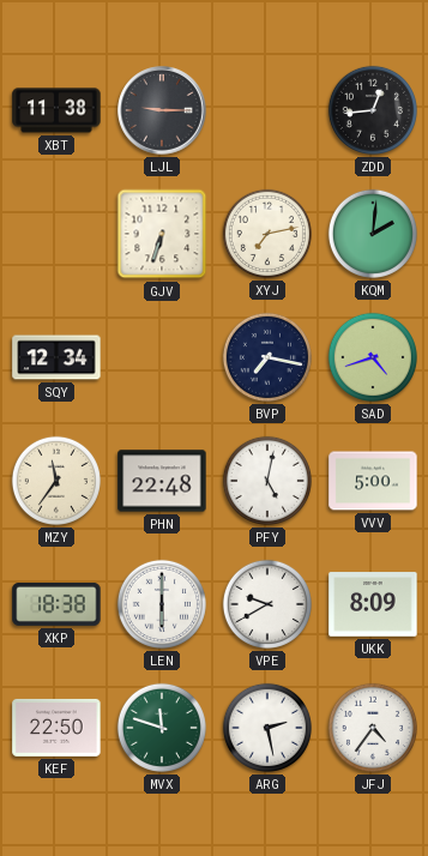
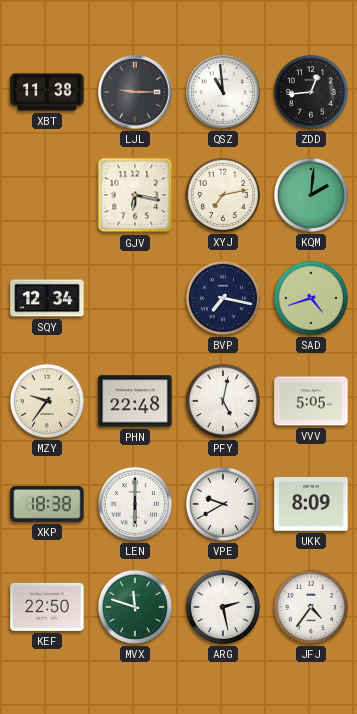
QSZ: none -> 10:59
GJV: 6:33 -> 6:17
MZY: 11:36 -> 9:36
VVV: 5:00 -> 5:05
